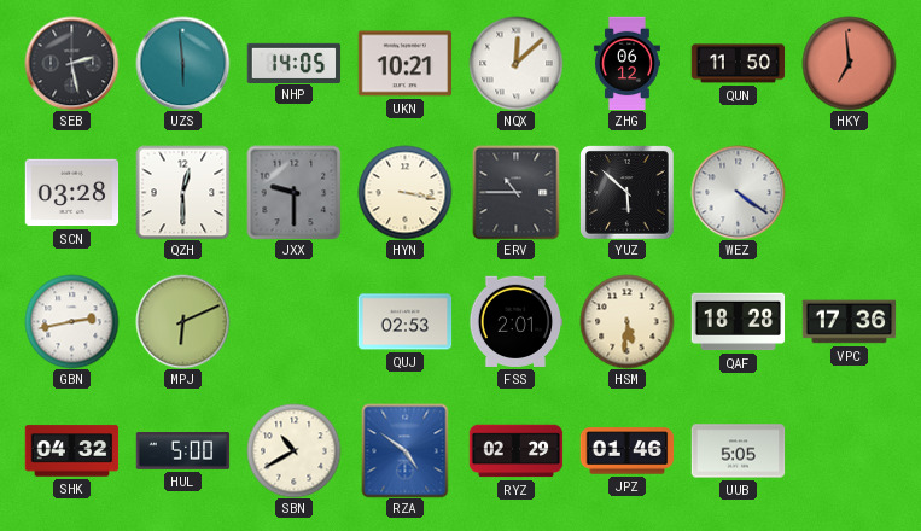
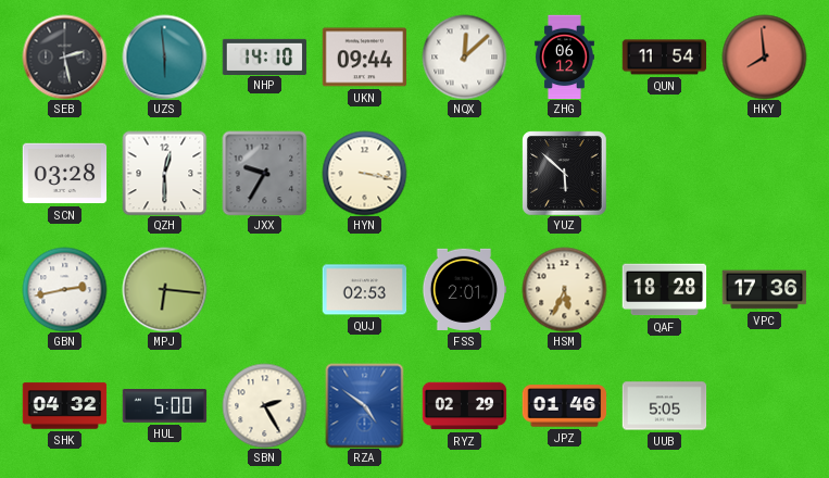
NHP: 14:05 -> 14:10
UKN: 10:21 -> 09:44
QUN: 11:50 -> 11:54
HKY: 6:59 -> 7:59
JXX: 9:30 -> 9:35
ERV: 10:45 -> none
WEZ: 4:21 -> none
MPJ: 6:11 -> 6:16
HSM: 5:31 -> 5:34
SBN: 10:40 -> 2:25
